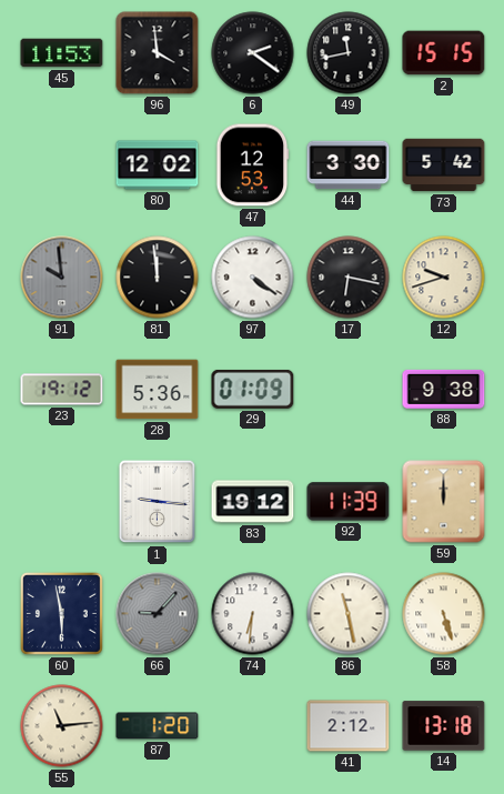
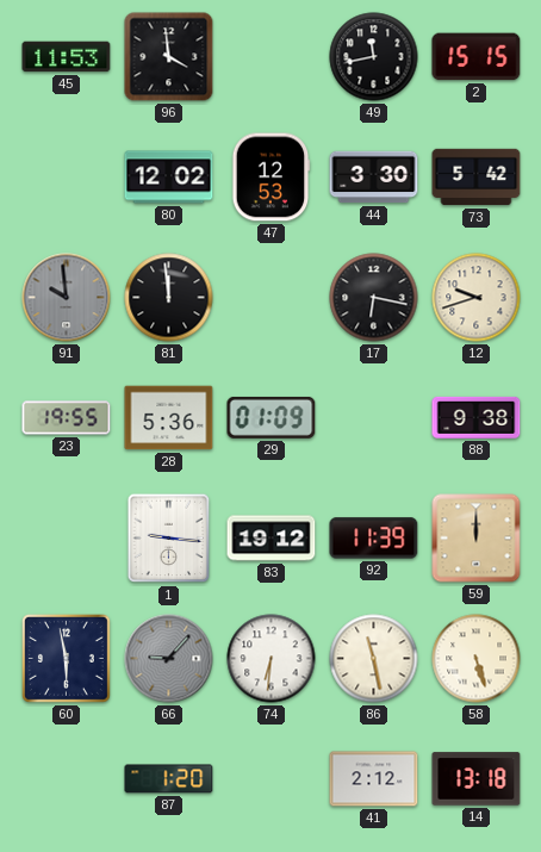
6: 2:21 -> none
97: 4:21 -> none
23: 19:12 -> 19:55
55: 11:14 -> none
